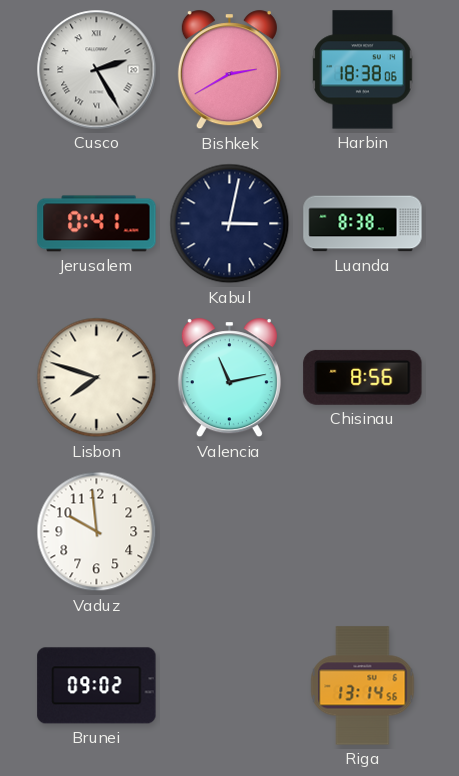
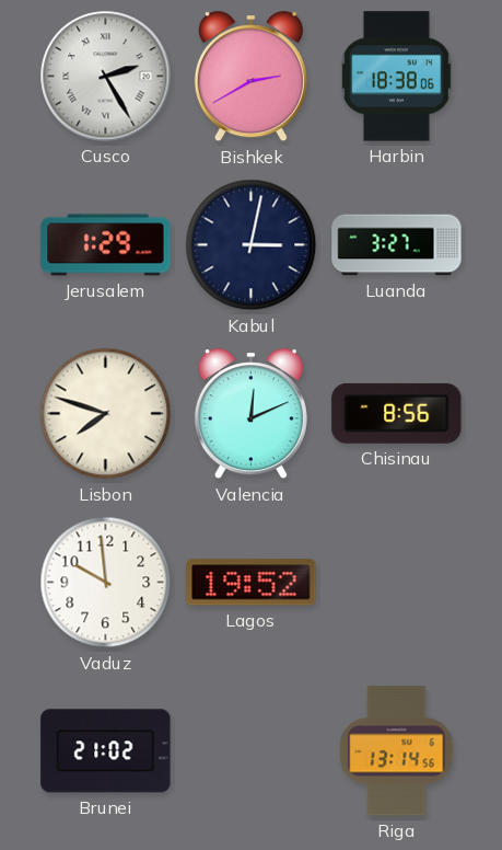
Jerusalem: 0:41 -> 1:29
Luanda: 8:38 -> 3:27
Valencia: 11:13 -> 12:11
Lagos: none -> 19:52
Brunei: 09:02 -> 21:02
